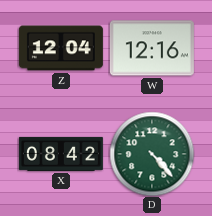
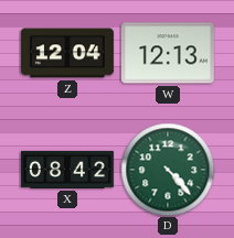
W: 12:16 -> 12:13
